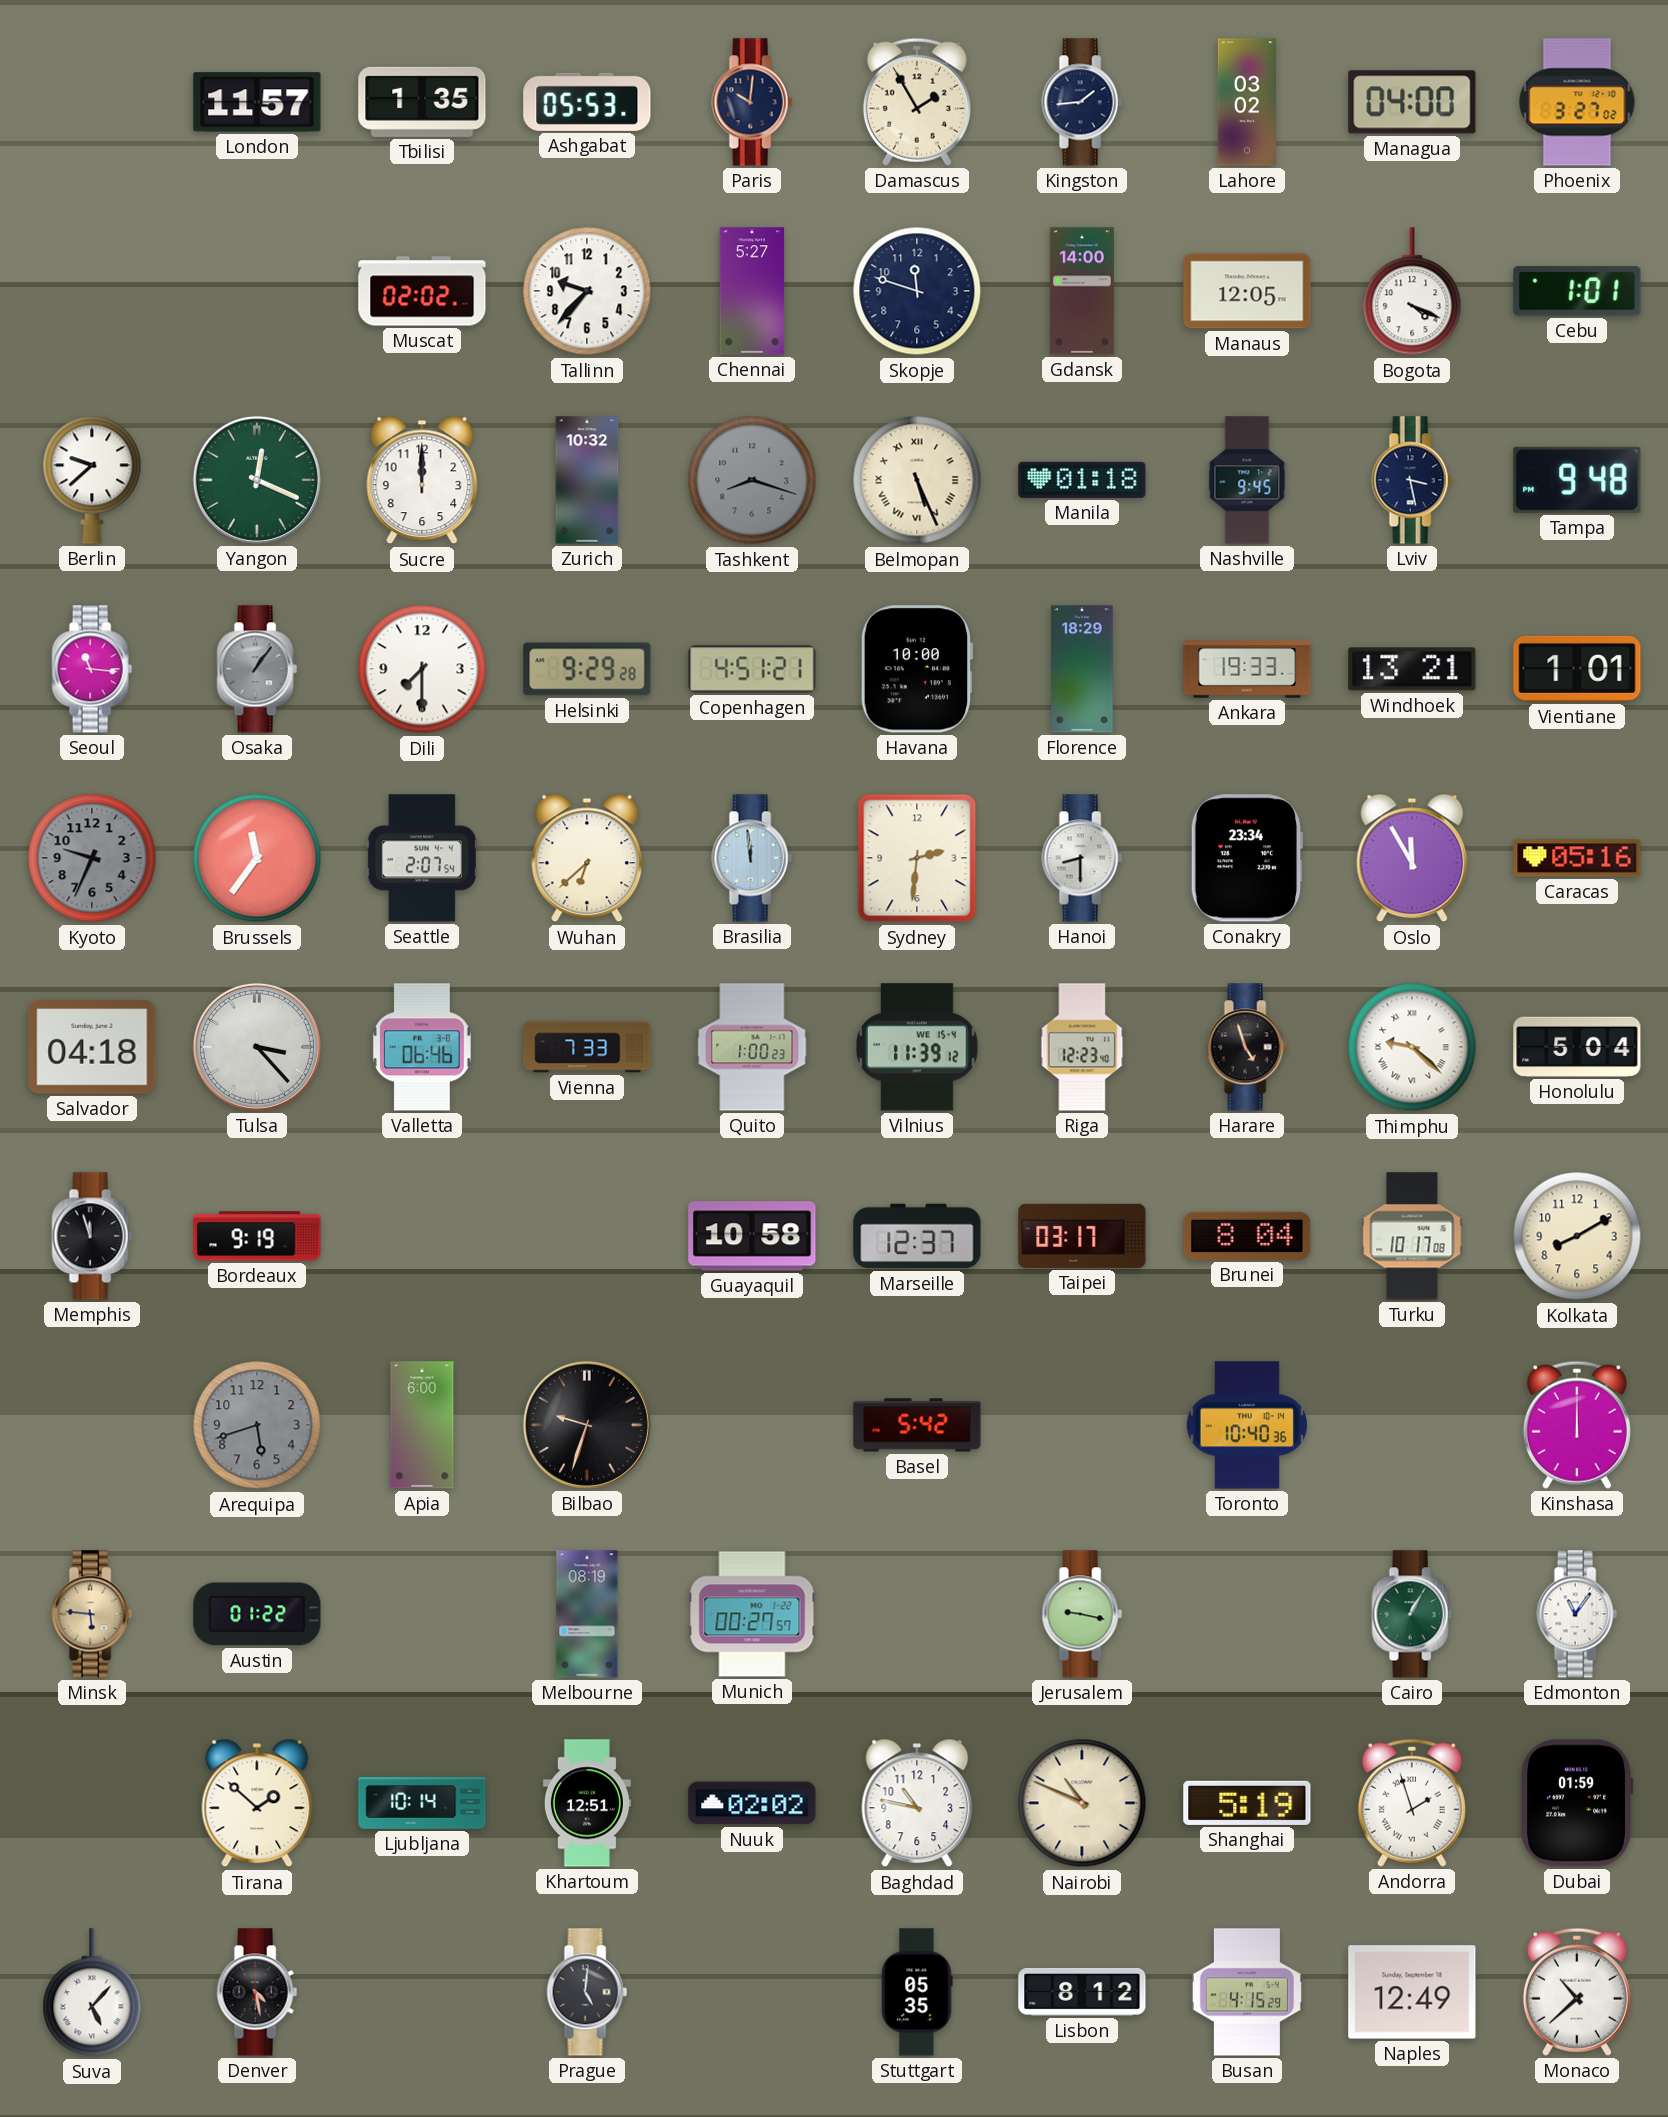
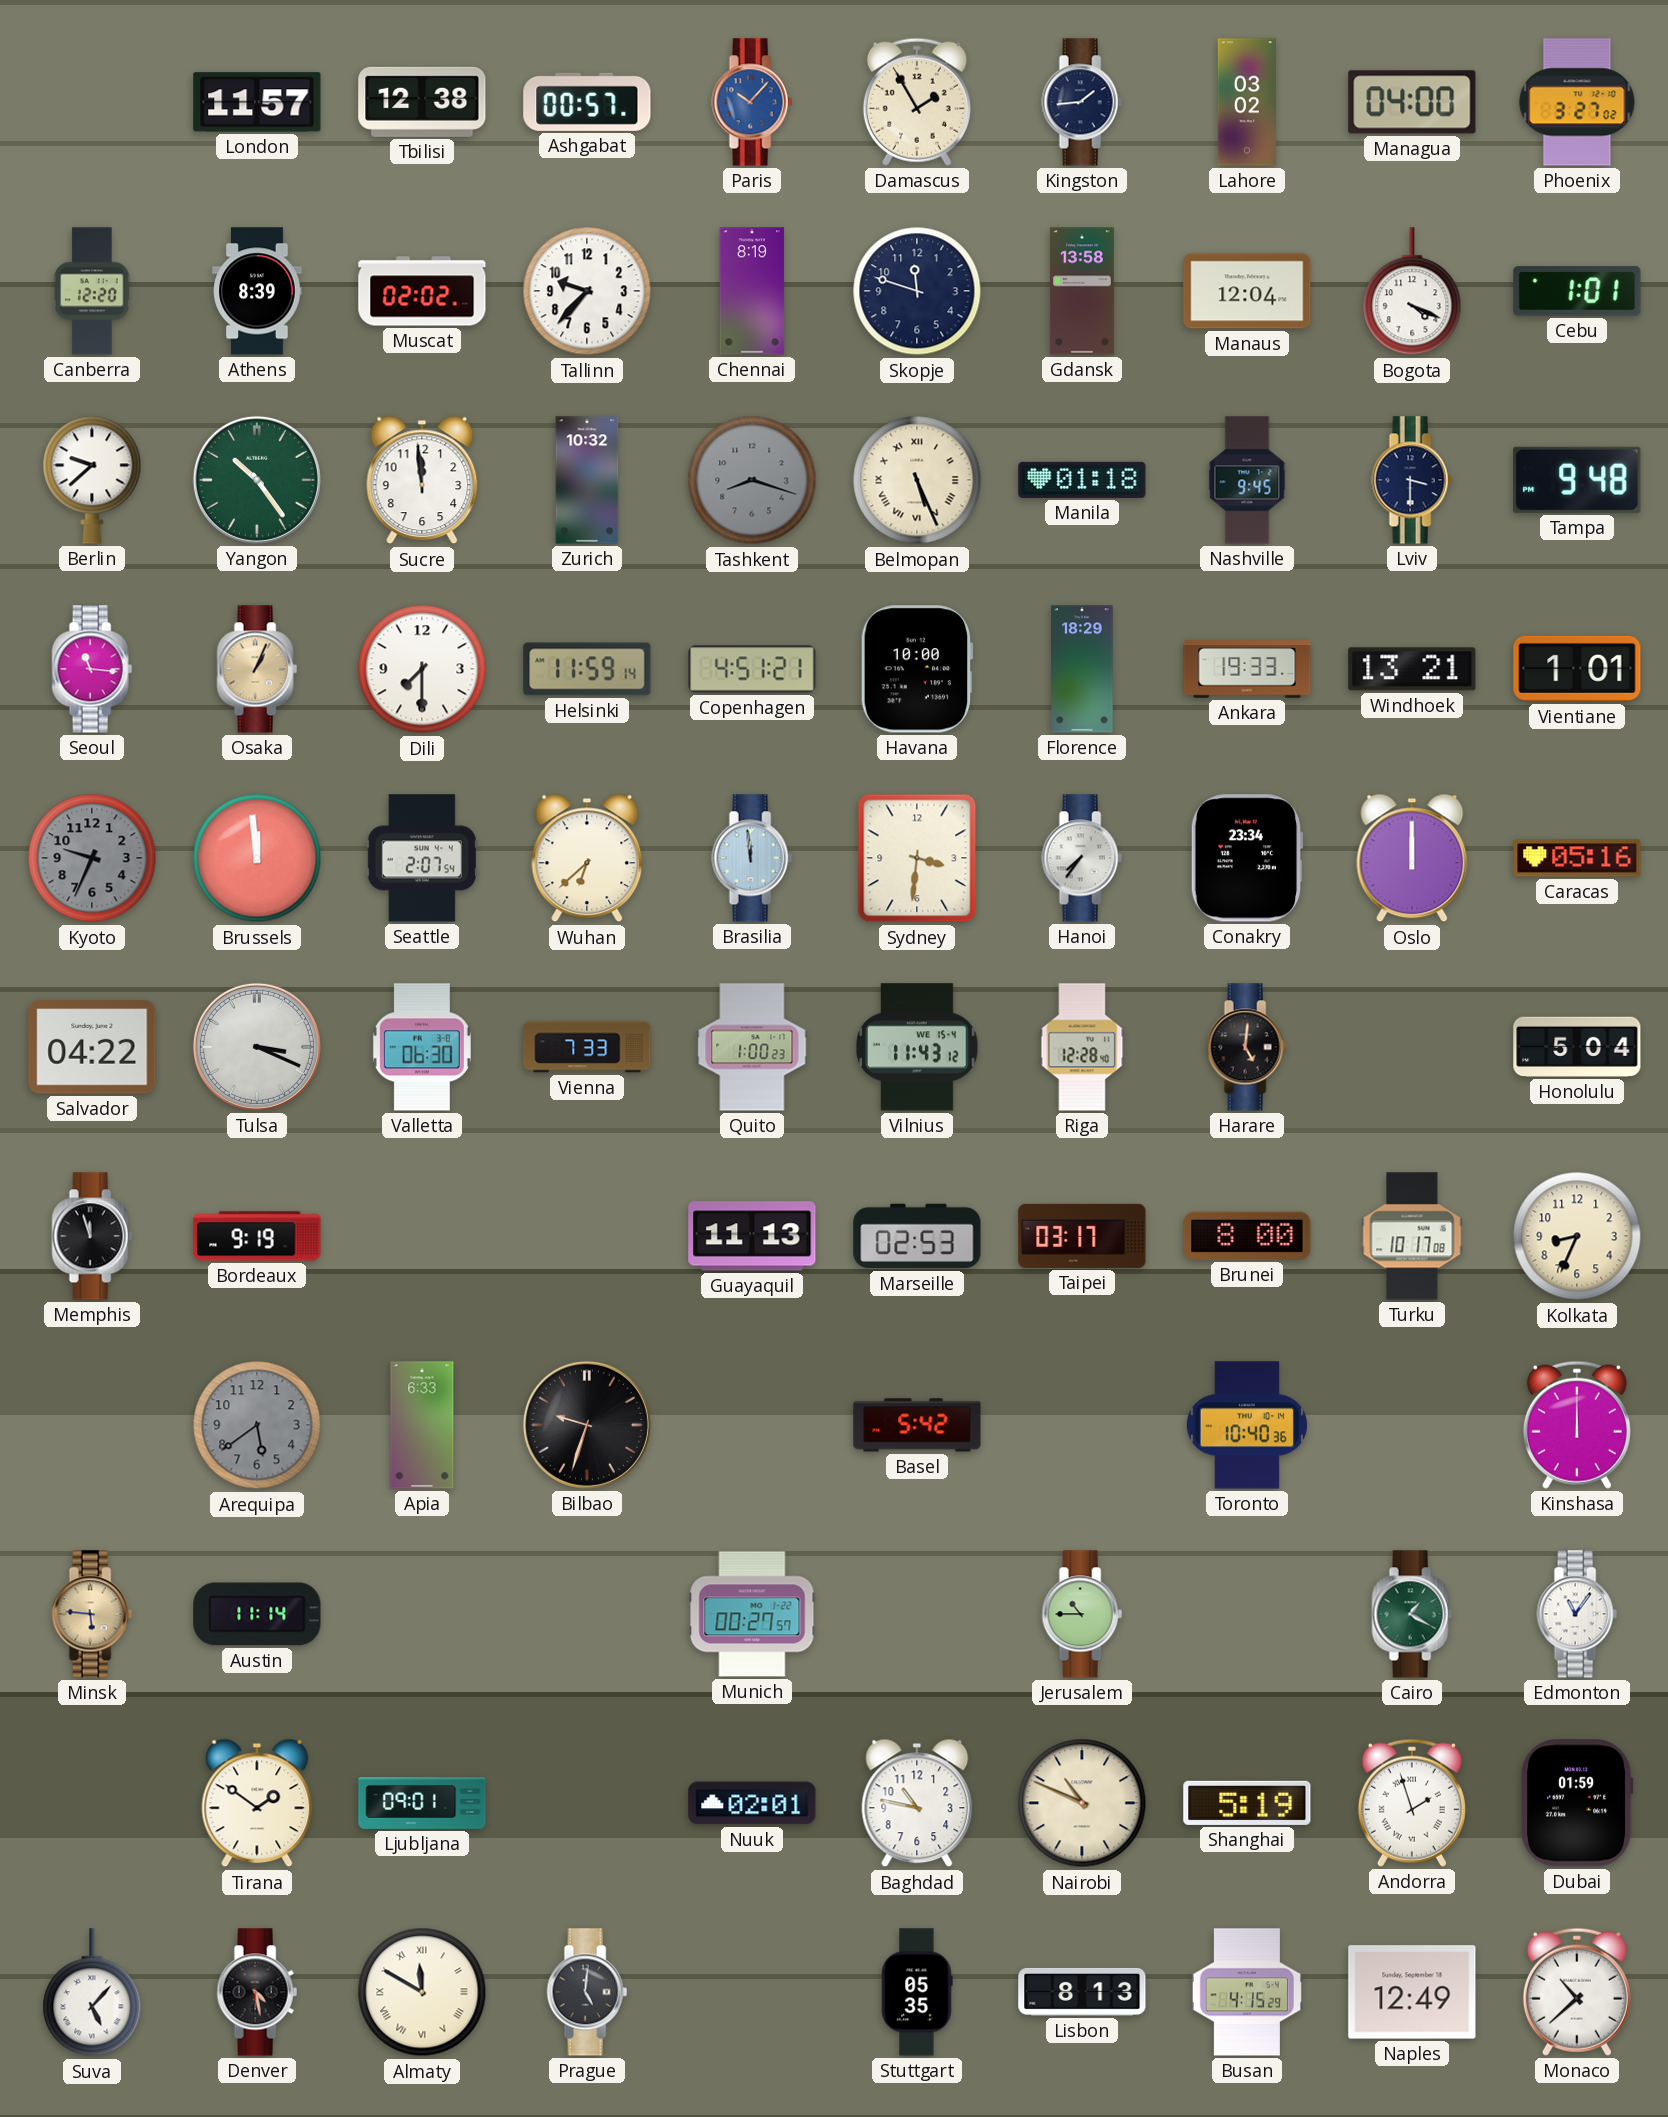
Tbilisi: 1:35 -> 12:38
Ashgabat: 05:53 -> 00:57
Paris: 10:01 -> 10:07
Paris dial: navy -> blue
Canberra: none -> 12:20
Athens: none -> 8:39
Chennai: 5:27 -> 8:19
Gdansk: 14:00 -> 13:58
Manaus: 12:05 -> 12:04
Yangon: 12:19 -> 10:24
Sucre: 12:00 -> 11:59
Lviv: 3:28 -> 3:30
Osaka: 1:06 -> 1:04
Osaka dial: grey -> champagne
Helsinki: 9:29 -> 11:59
Brussels: 11:36 -> 11:59
Sydney: 2:31 -> 3:31
Hanoi: 8:30 -> 7:36
Oslo: 11:55 -> 12:00
Salvador: 04:18 -> 04:22
Tulsa: 3:23 -> 3:19
Valletta: 06:46 -> 06:30
Vilnius: 11:39 -> 11:43
Riga: 12:23 -> 12:28
Harare: 4:57 -> 5:01
Thimphu: 9:22 -> none
Guayaquil: 10:58 -> 11:13
Marseille: 12:37 -> 02:53
Brunei: 8:04 -> 8:00
Kolkata: 8:10 -> 8:34
Arequipa: 5:42 -> 5:39
Apia: 6:00 -> 6:33
Austin: 01:22 -> 11:14
Melbourne: 08:19 -> none
Jerusalem: 9:17 -> 10:45
Cairo: 1:05 -> 1:20
Tirana: 1:52 -> 1:51
Ljubljana: 10:14 -> 09:01
Khartoum: 12:51 -> none
Nuuk: 02:02 -> 02:01
Almaty: none -> 11:50
Lisbon: 8:12 -> 8:13
